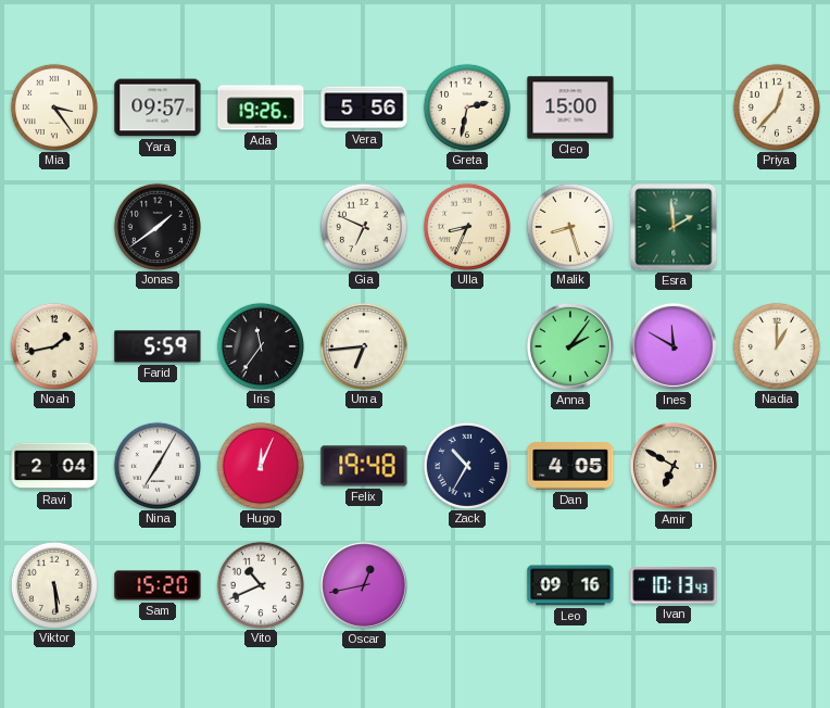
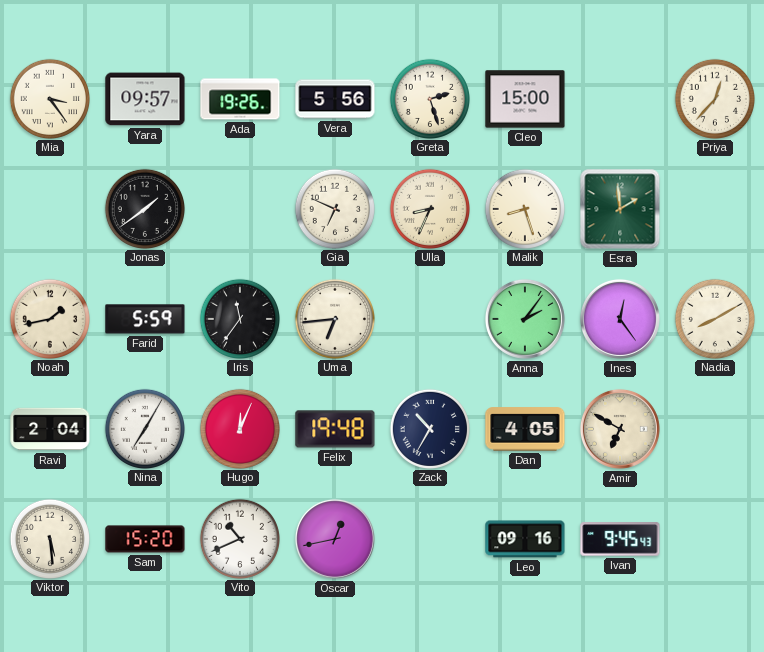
Greta: 2:32 -> 2:27
Ines: 11:50 -> 12:24
Nadia: 1:00 -> 8:10
Ivan: 10:13 -> 9:45
